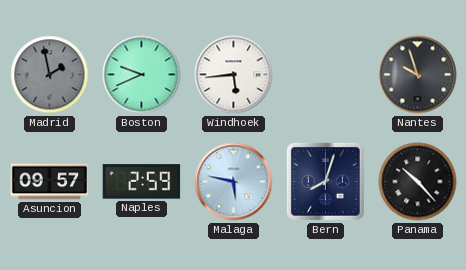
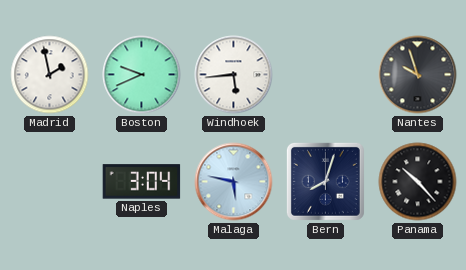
Madrid dial: grey -> white
Asuncion: 09:57 -> none
Naples: 2:59 -> 3:04
